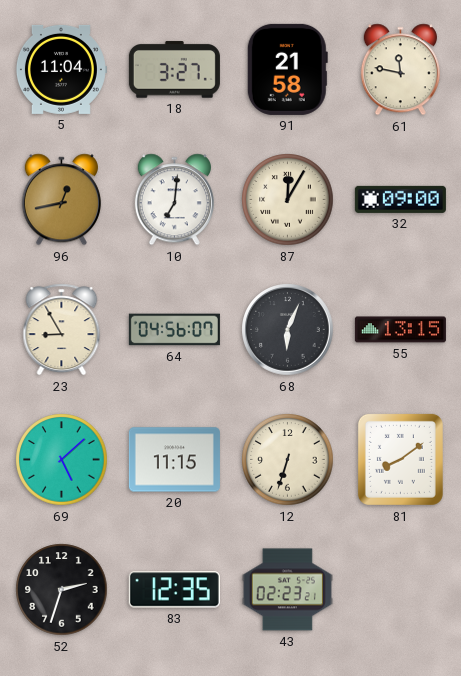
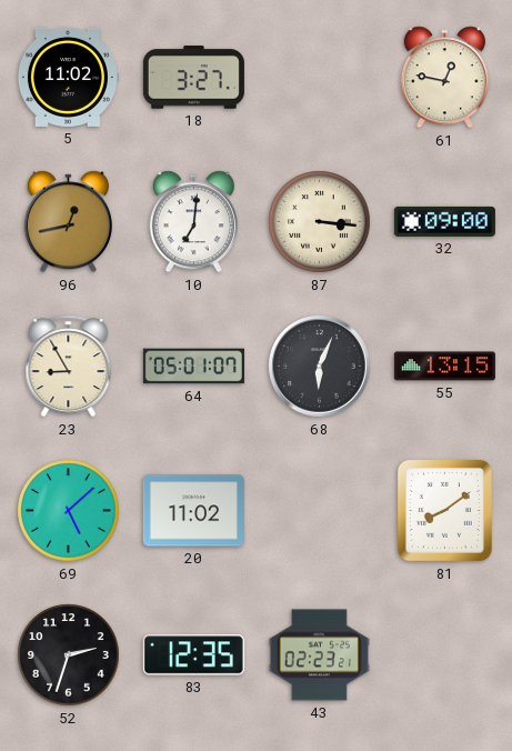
5: 11:04 -> 11:02
91: 21:58 -> none
61: 11:47 -> 12:47
87: 12:05 -> 3:16
64: 04:56 -> 05:01
20: 11:15 -> 11:02
12: 6:33 -> none
